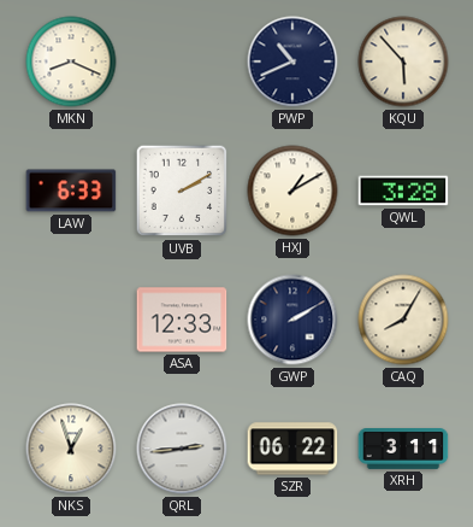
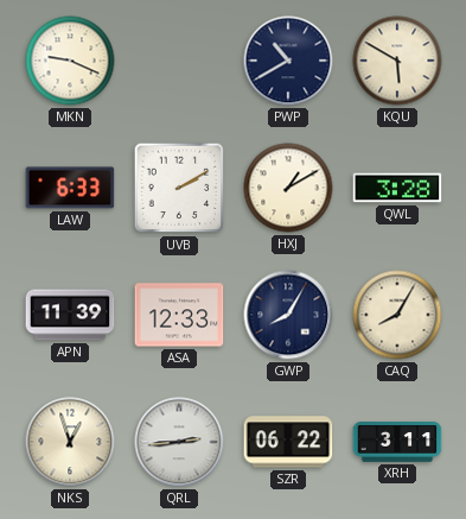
MKN: 8:19 -> 9:19
PWP: 10:41 -> 10:40
KQU: 5:53 -> 5:50
APN: none -> 11:39
GWP: 2:10 -> 8:05
